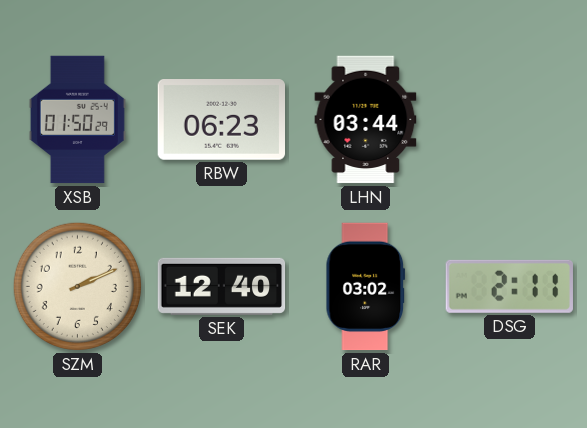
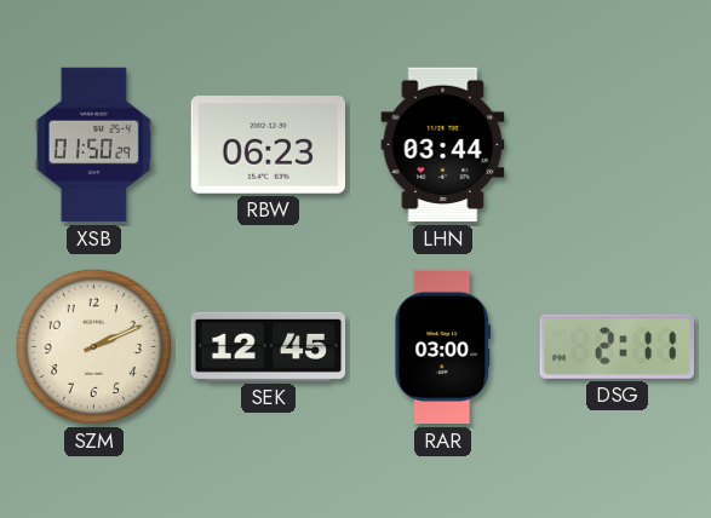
SEK: 12:40 -> 12:45
RAR: 03:02 -> 03:00
